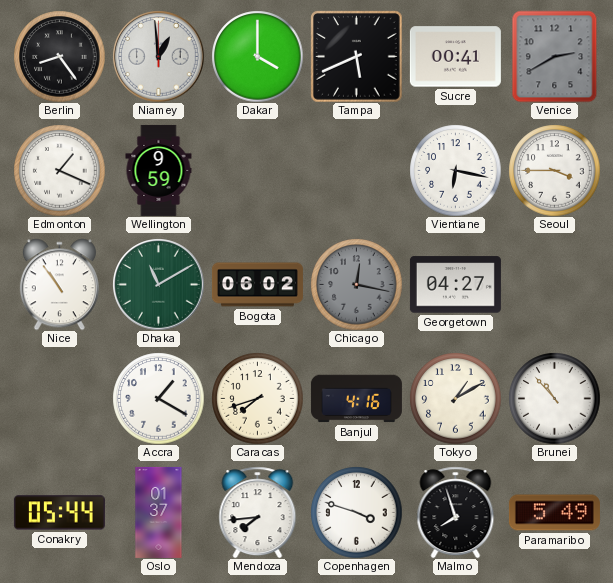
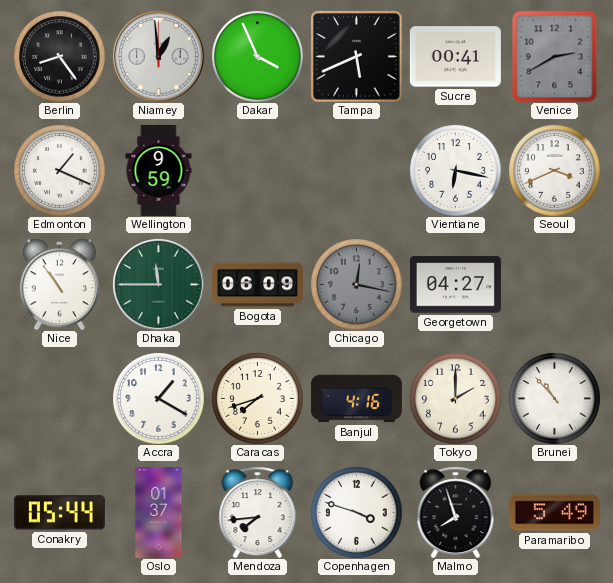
Dakar: 4:00 -> 3:56
Seoul: 3:45 -> 3:41
Dhaka: 11:10 -> 11:45
Bogota: 06:02 -> 06:09
Tokyo: 1:10 -> 2:00
